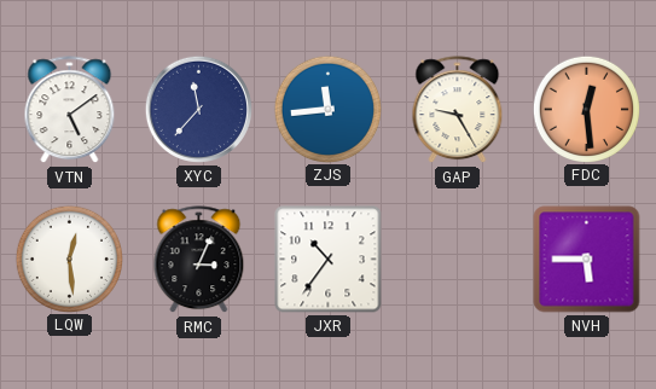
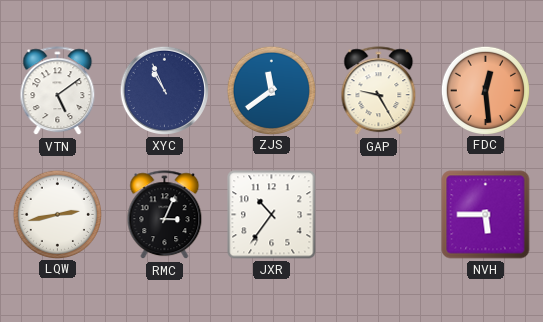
XYC: 11:37 -> 10:56
ZJS: 11:44 -> 11:39
LQW: 12:29 -> 2:43
